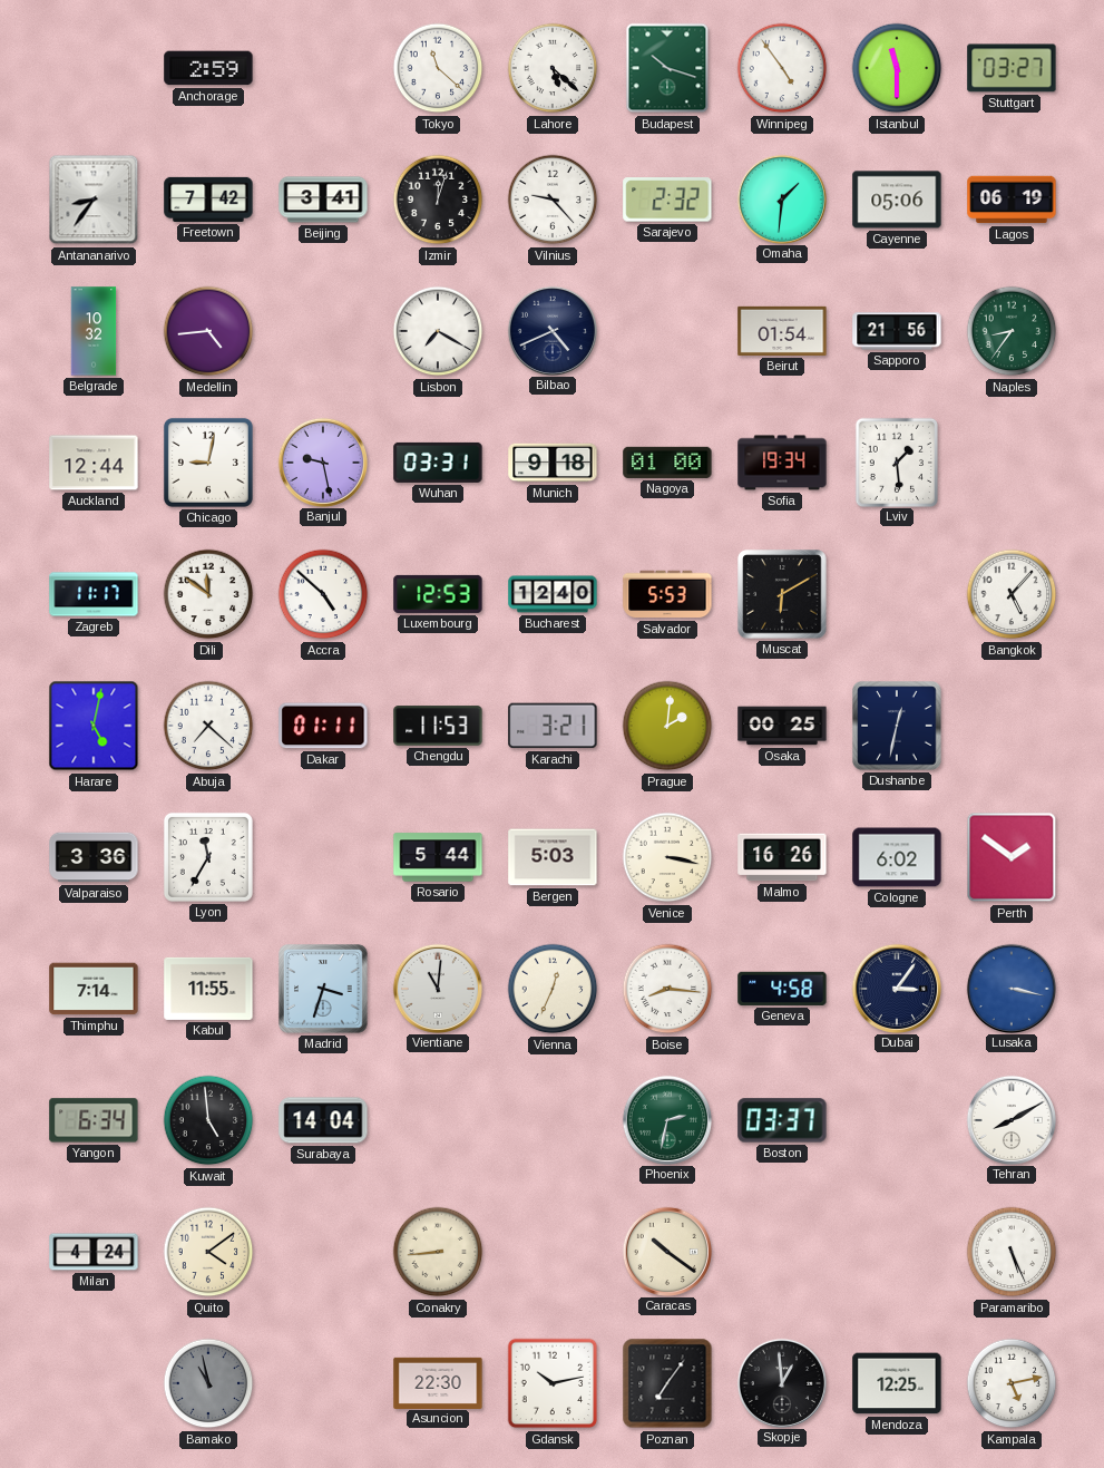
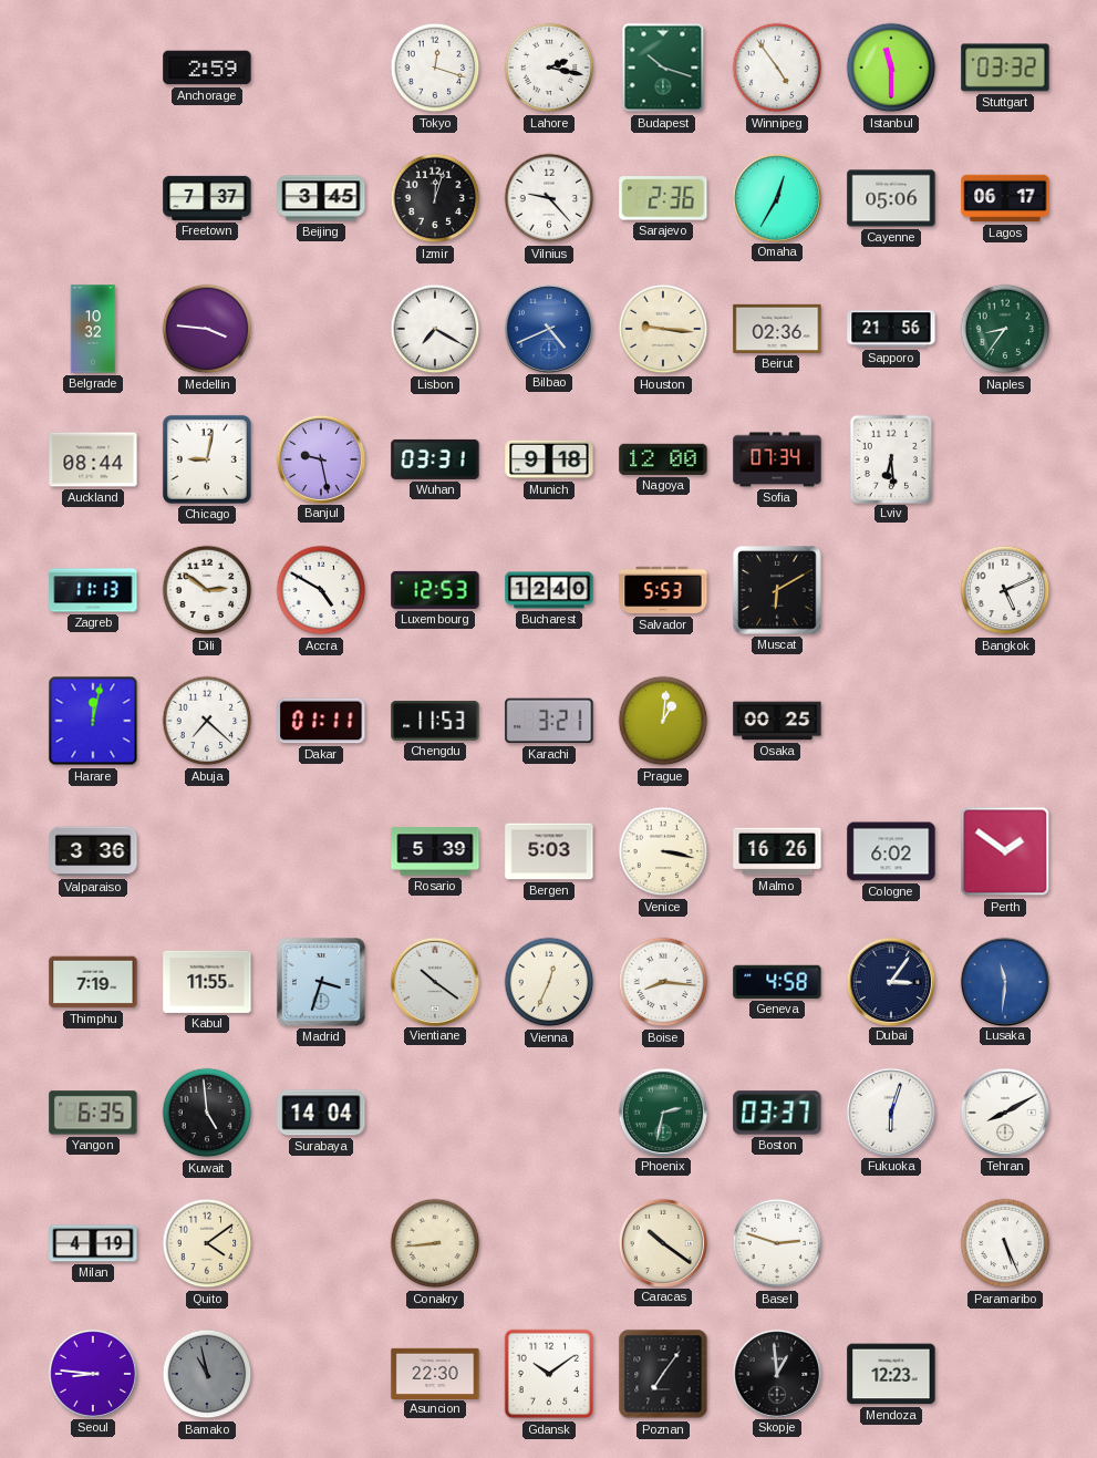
Tokyo: 11:22 -> 12:18
Lahore: 5:22 -> 2:17
Stuttgart: 03:27 -> 03:32
Antananarivo: 8:36 -> none
Freetown: 7:42 -> 7:37
Beijing: 3:41 -> 3:45
Sarajevo: 2:32 -> 2:36
Omaha: 1:31 -> 12:35
Lagos: 06:19 -> 06:17
Medellin: 4:44 -> 3:46
Bilbao dial: navy -> blue
Houston: none -> 9:16
Beirut: 01:54 -> 02:36
Auckland: 12:44 -> 08:44
Nagoya: 01:00 -> 12:00
Sofia: 19:34 -> 07:34
Lviv: 1:29 -> 6:29
Zagreb: 11:17 -> 11:13
Dili: 11:51 -> 2:51
Accra: 4:52 -> 4:50
Bangkok: 5:07 -> 5:11
Harare: 5:02 -> 12:02
Prague: 2:01 -> 1:01
Dushanbe: 12:32 -> none
Lyon: 11:35 -> none
Rosario: 5:44 -> 5:39
Thimphu: 7:14 -> 7:19
Vientiane: 11:01 -> 10:21
Lusaka: 3:17 -> 11:31
Yangon: 6:34 -> 6:35
Fukuoka: none -> 6:03
Milan: 4:24 -> 4:19
Basel: none -> 2:48
Seoul: none -> 8:46
Gdansk: 10:13 -> 10:09
Mendoza: 12:25 -> 12:23
Kampala: 5:13 -> none
